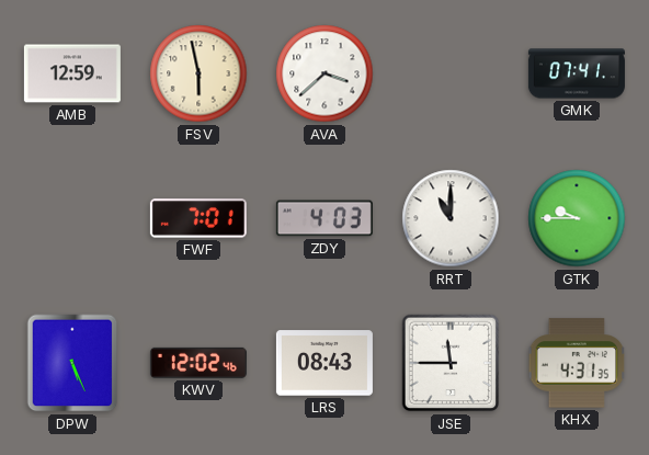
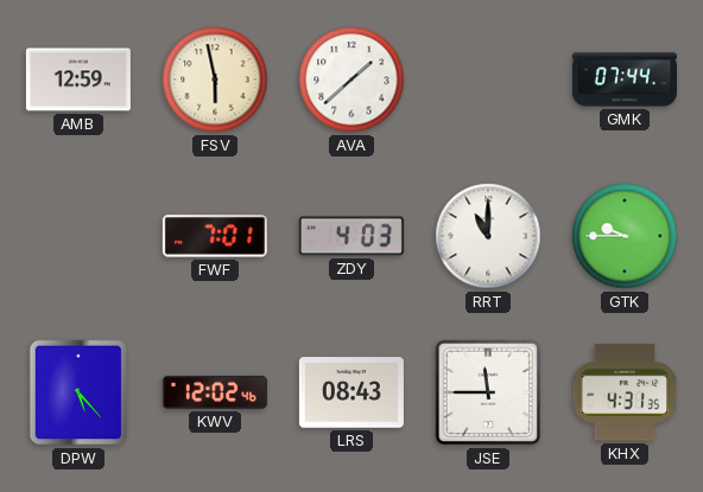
AVA: 3:38 -> 1:38
GMK: 07:41 -> 07:44
DPW: 5:26 -> 5:23
